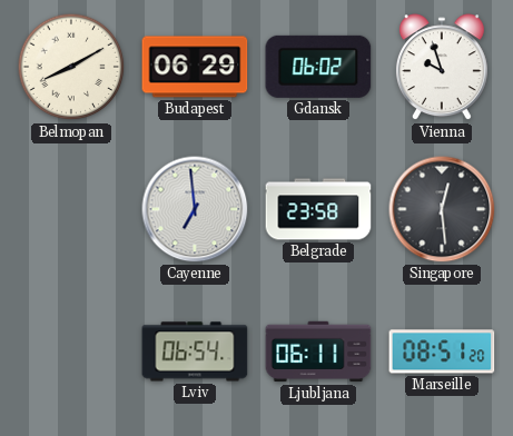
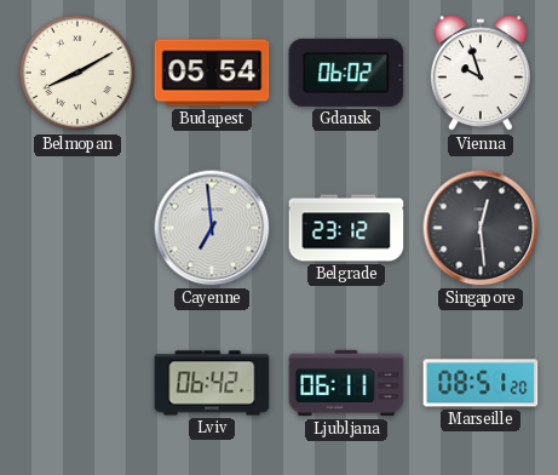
Budapest: 06:29 -> 05:54
Belgrade: 23:58 -> 23:12
Lviv: 06:54 -> 06:42
